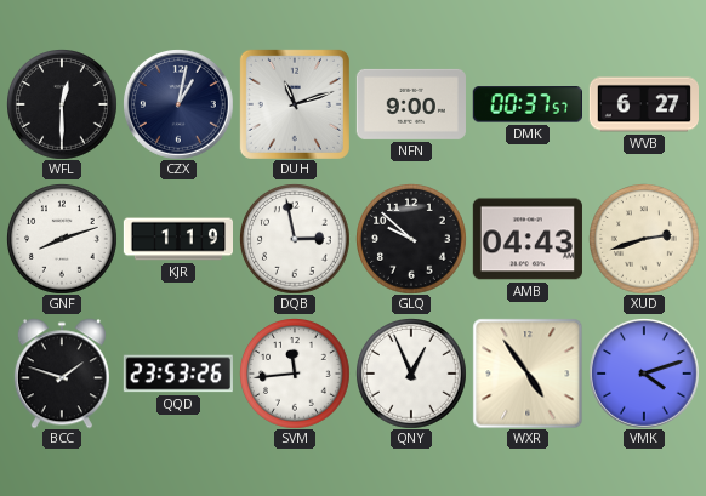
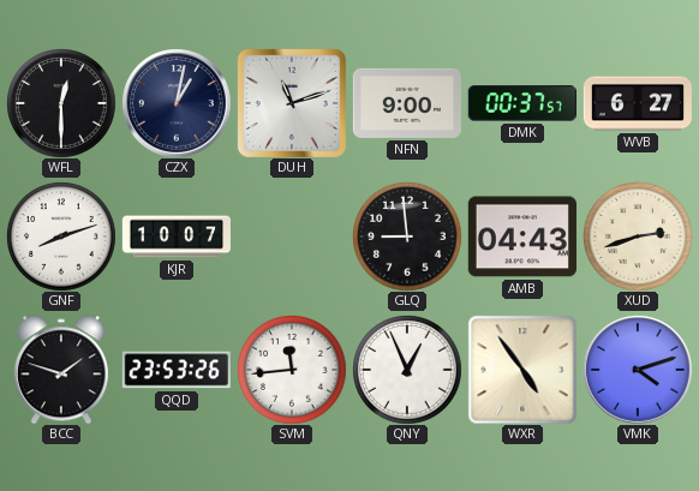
KJR: 1:19 -> 10:07
DQB: 2:58 -> none
GLQ: 9:52 -> 8:59
